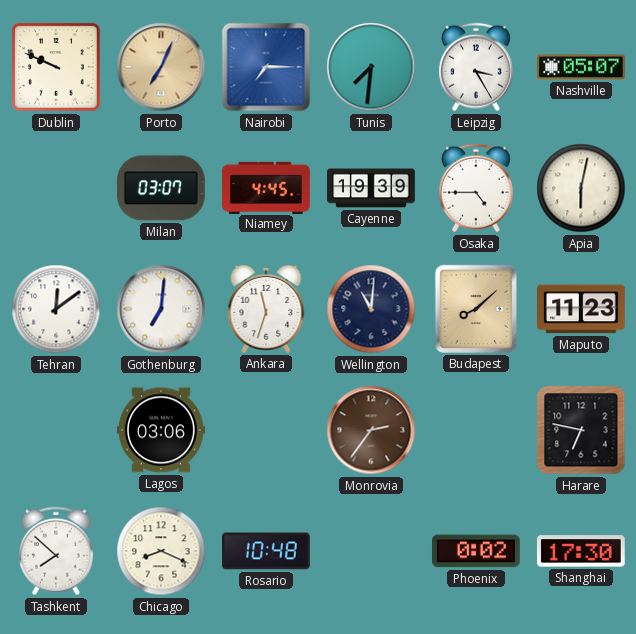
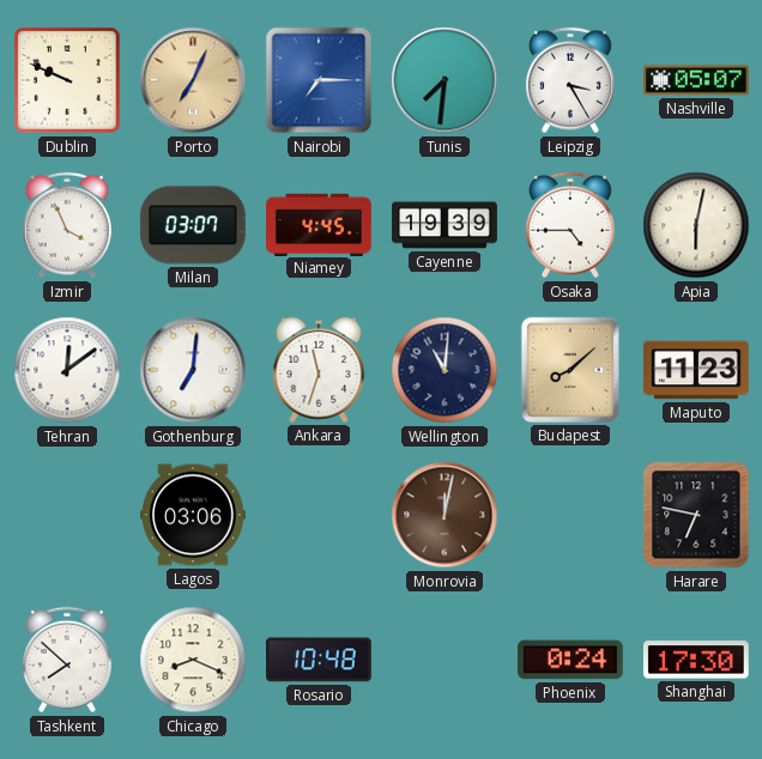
Izmir: none -> 3:56
Monrovia: 2:36 -> 12:02
Phoenix: 0:02 -> 0:24
